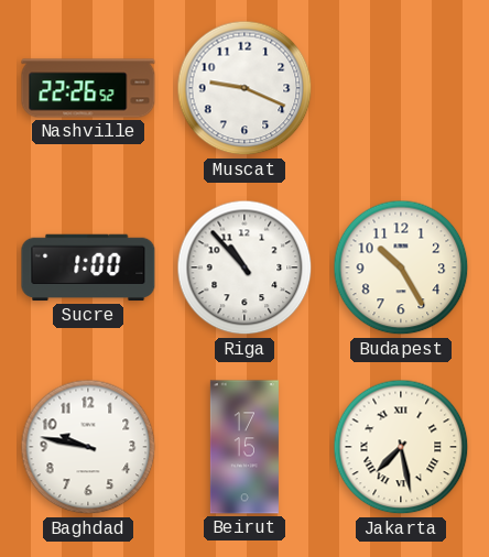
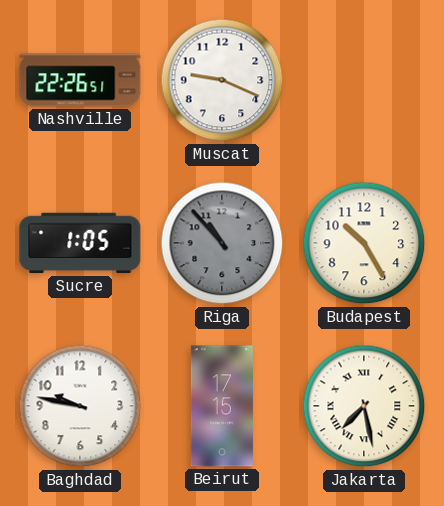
Nashville: 22:26:52 -> 22:26:51
Sucre: 1:00 -> 1:05
Riga dial: white -> grey
